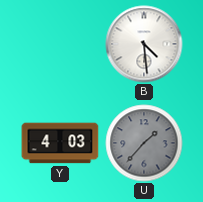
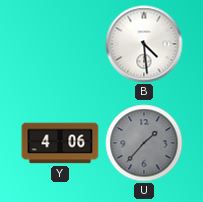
Y: 4:03 -> 4:06
